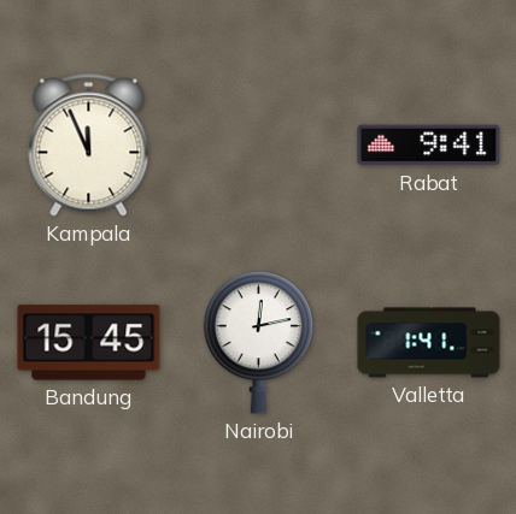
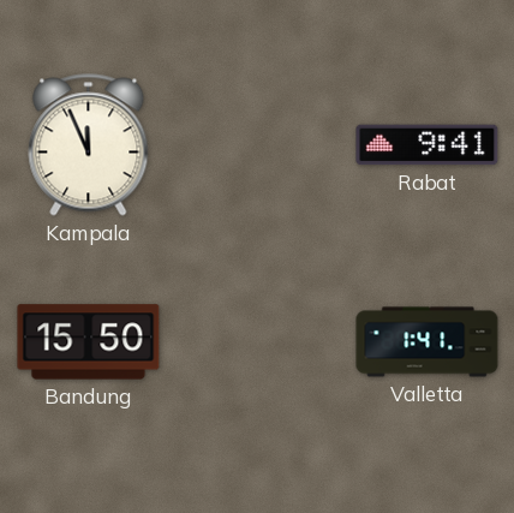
Bandung: 15:45 -> 15:50
Nairobi: 12:13 -> none
